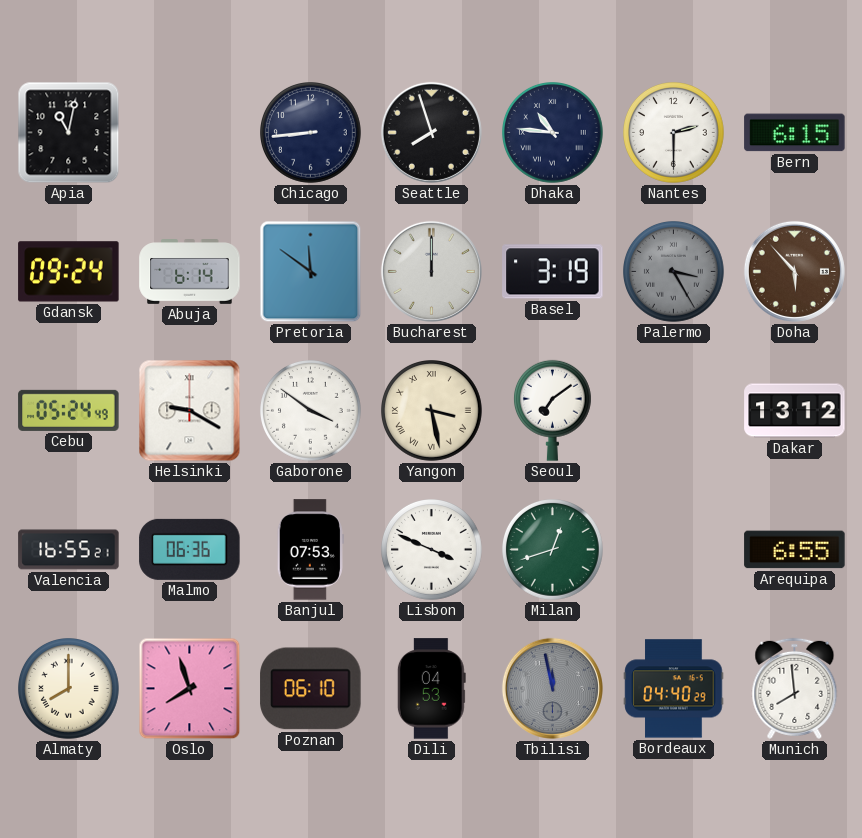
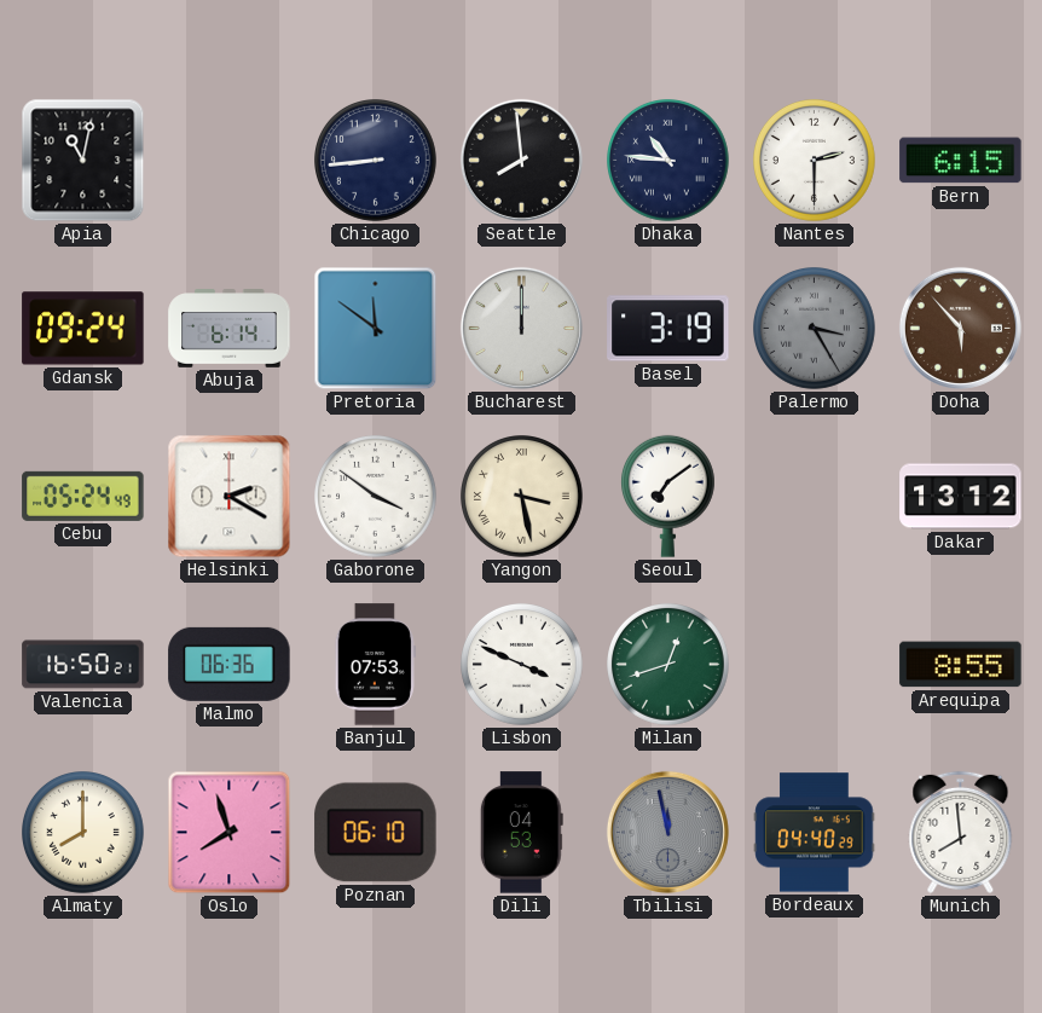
Seattle: 7:57 -> 7:59
Helsinki: 9:20 -> 2:20
Valencia: 16:55 -> 16:50
Arequipa: 6:55 -> 8:55
